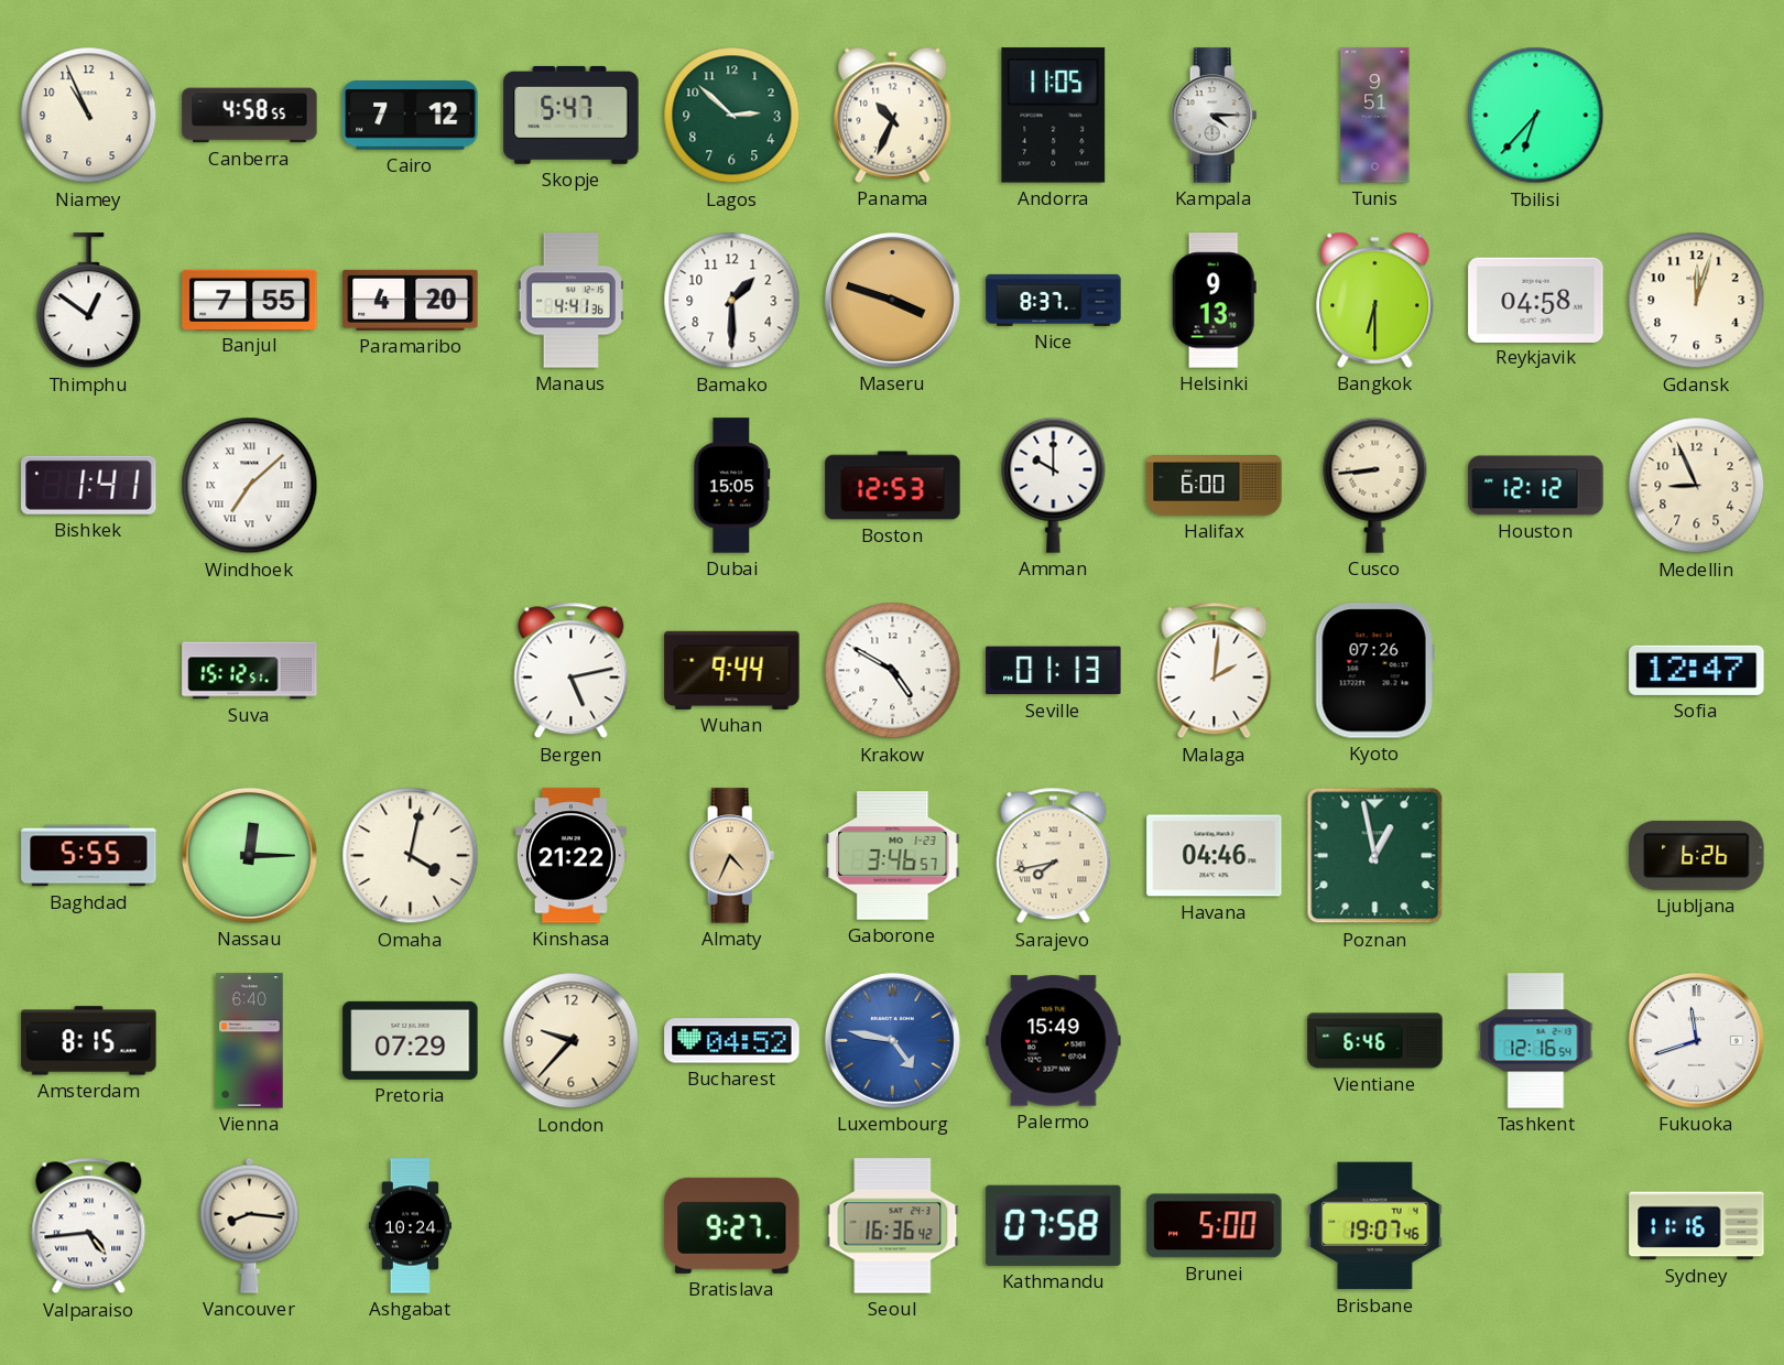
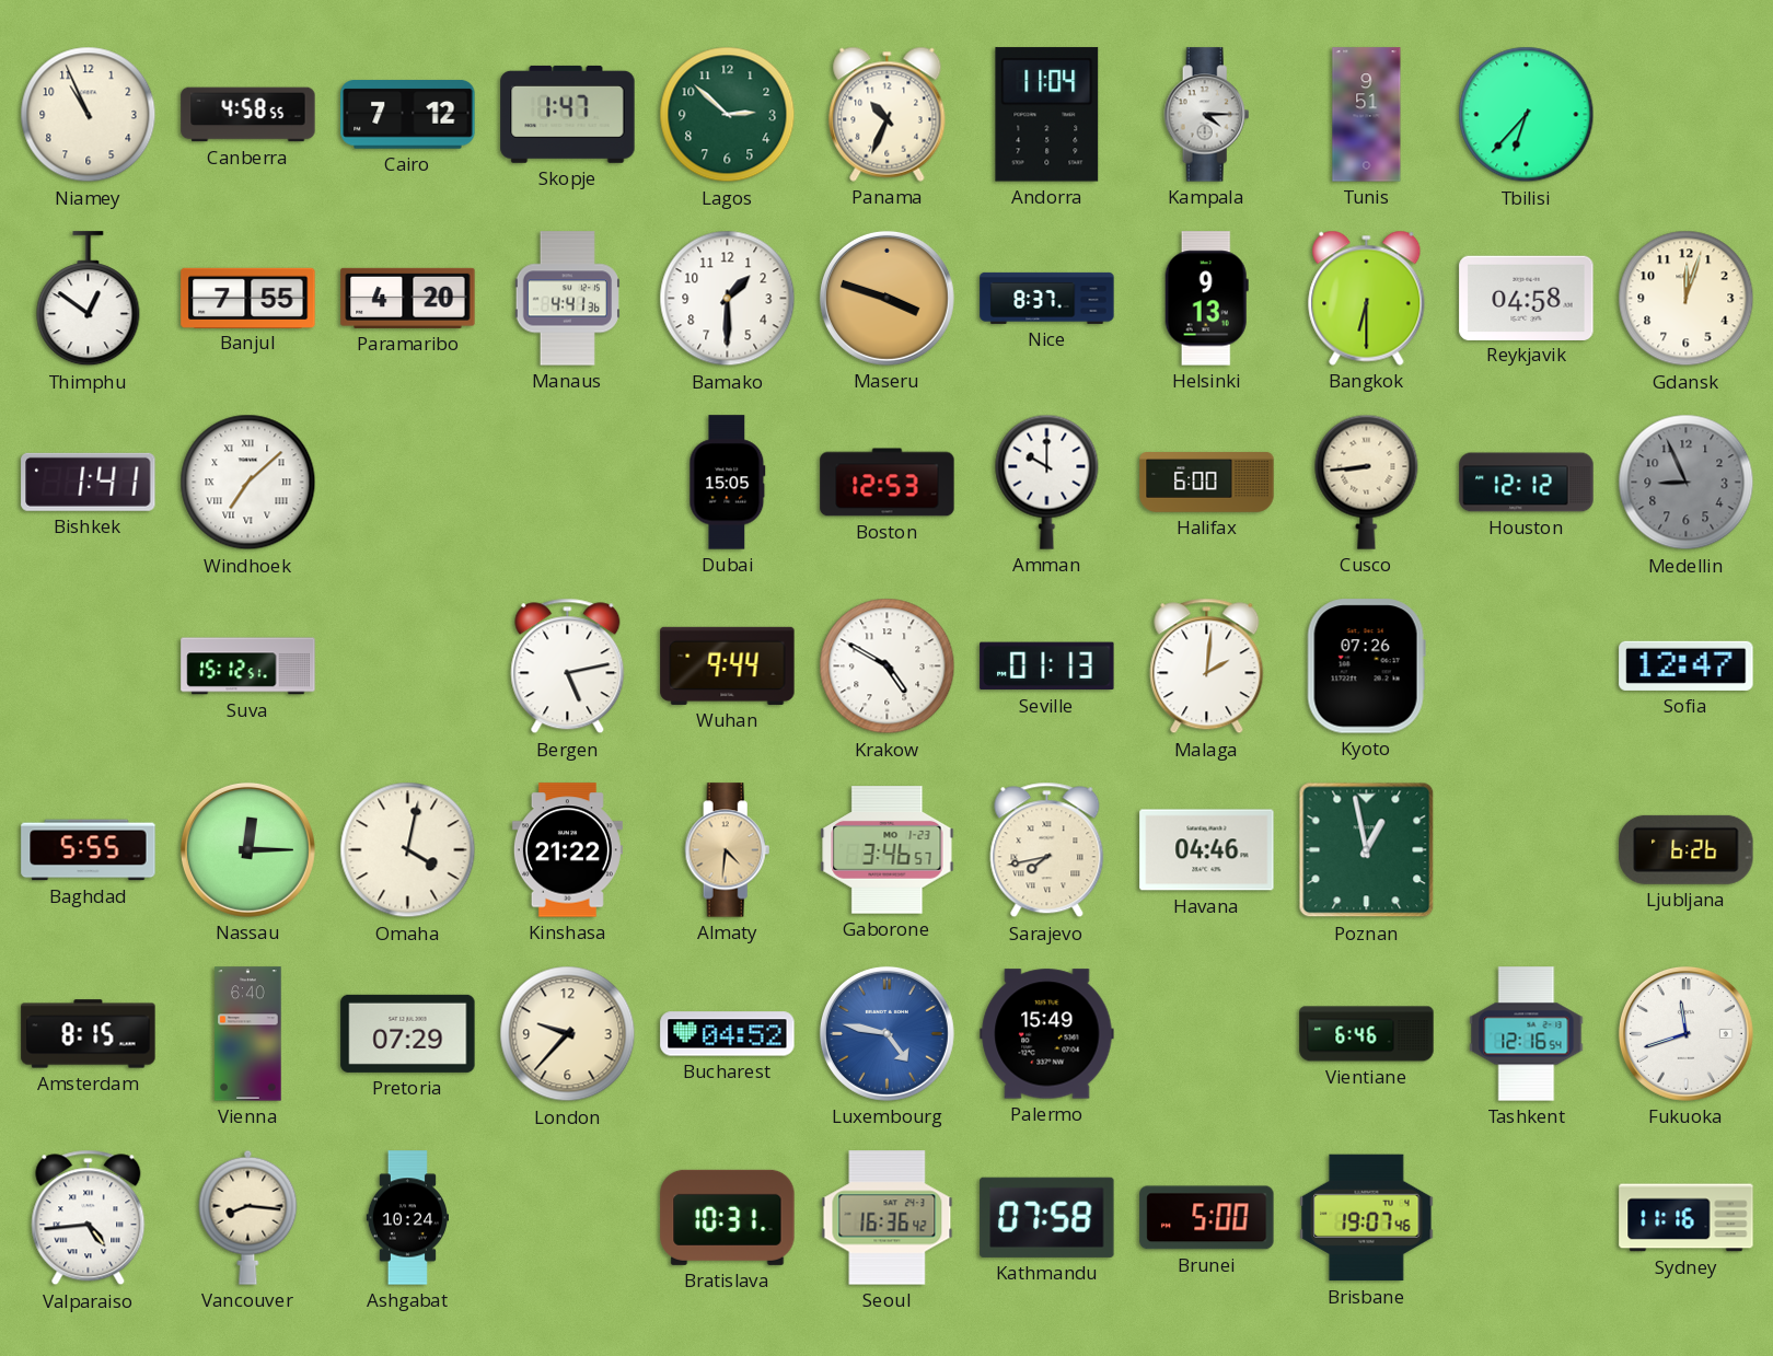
Skopje: 5:47 -> 1:47
Andorra: 11:05 -> 11:04
Medellin dial: cream -> grey
Almaty: 4:34 -> 4:31
Bratislava: 9:27 -> 10:31
